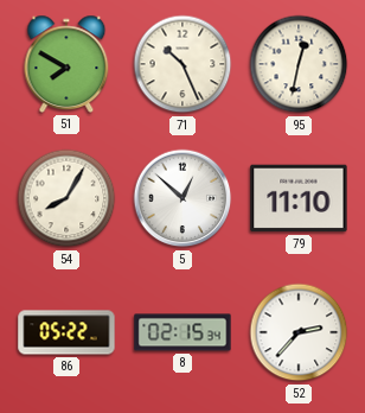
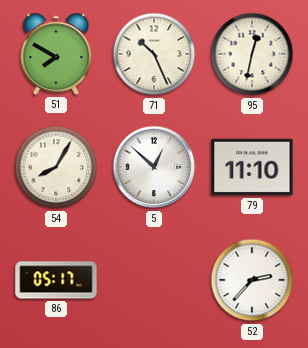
86: 05:22 -> 05:17
8: 02:15 -> none
